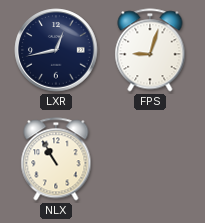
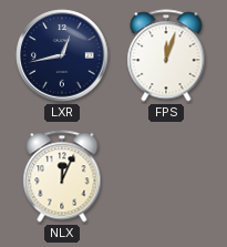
FPS: 9:03 -> 12:03
NLX: 10:55 -> 12:04
